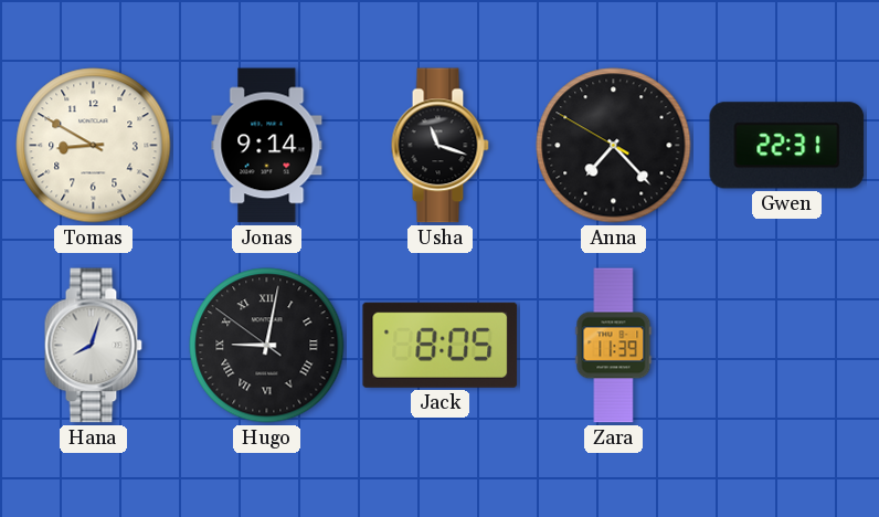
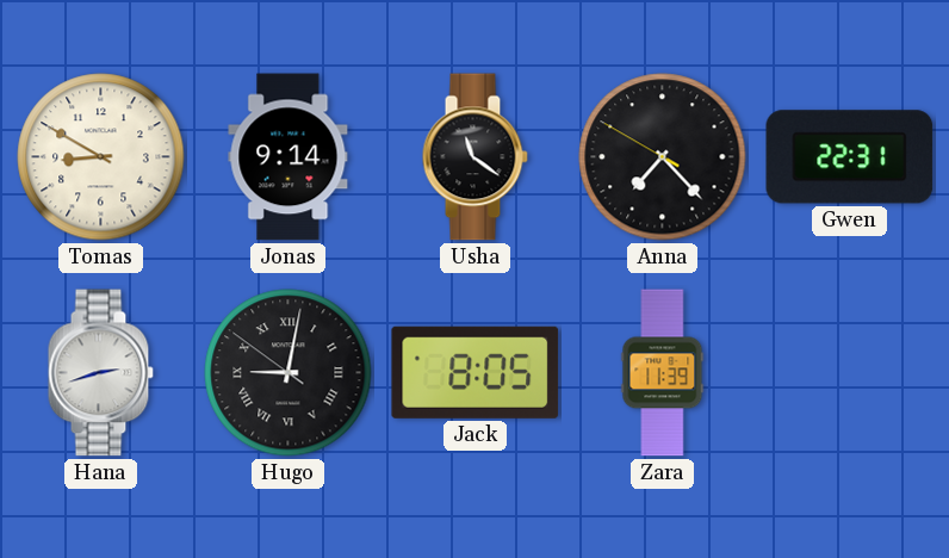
Usha: 11:18 -> 11:21
Hana: 8:03 -> 2:42
